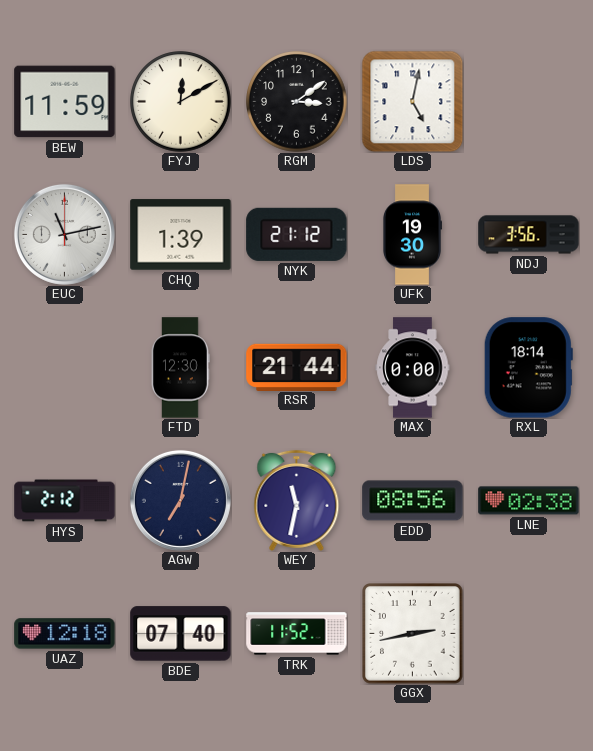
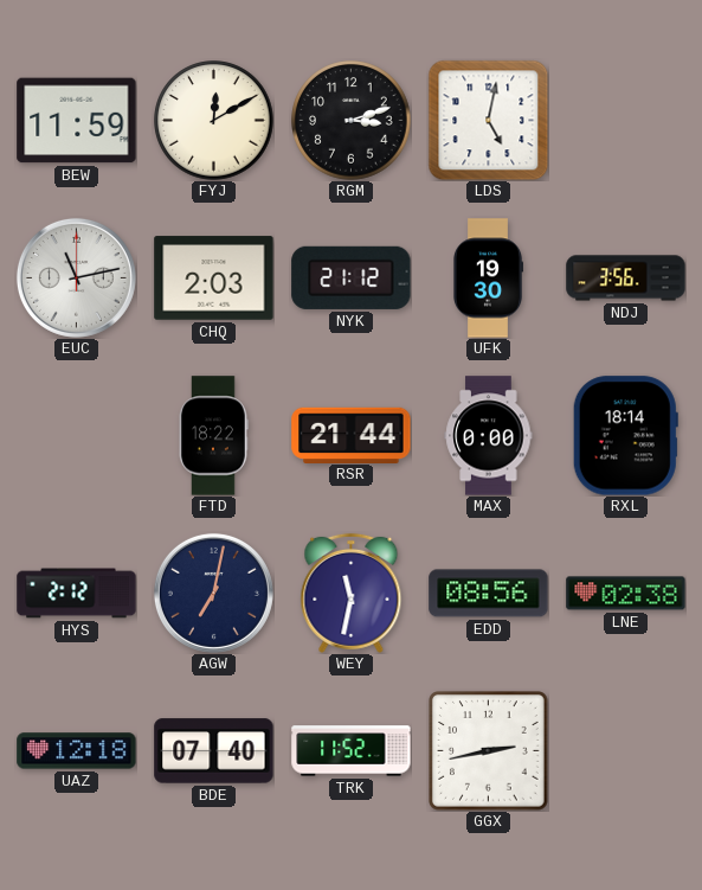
RGM: 3:09 -> 3:12
CHQ: 1:39 -> 2:03
FTD: 12:30 -> 18:22
